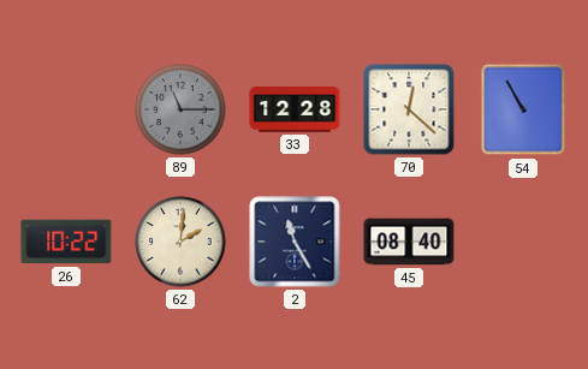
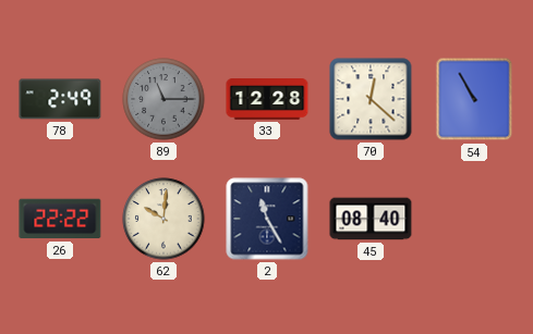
78: none -> 2:49
26: 10:22 -> 22:22
62: 2:01 -> 10:01
